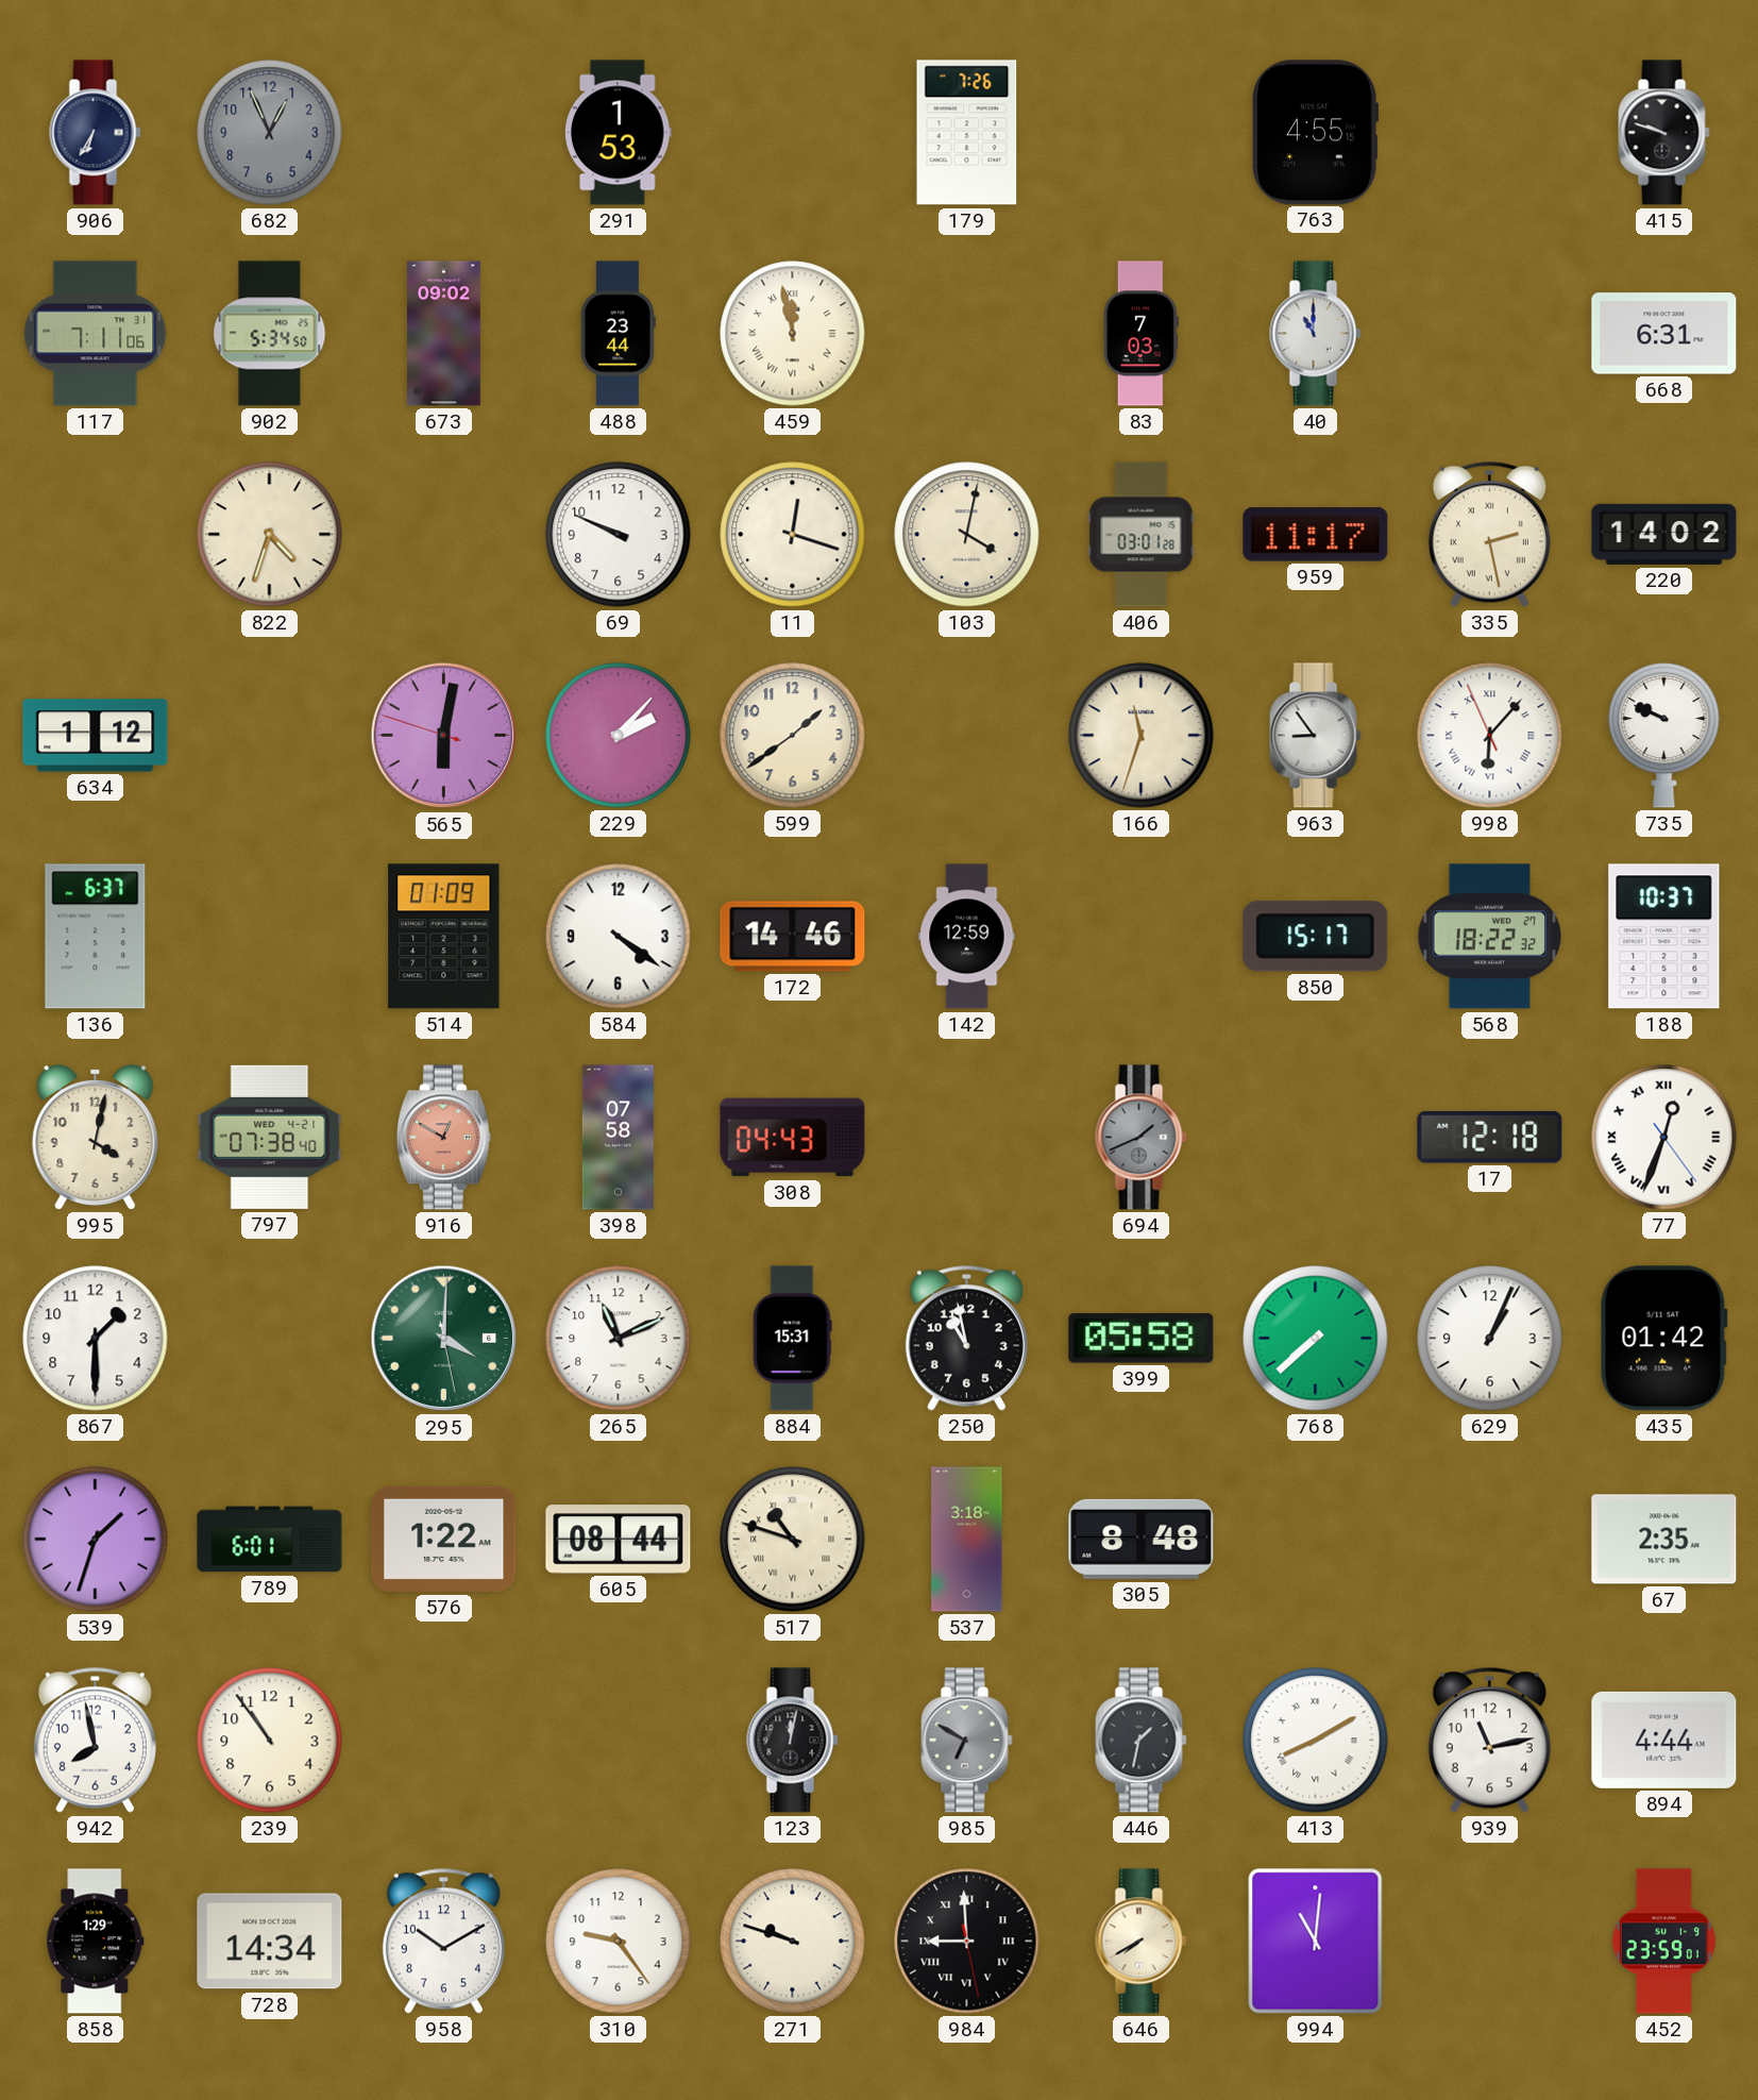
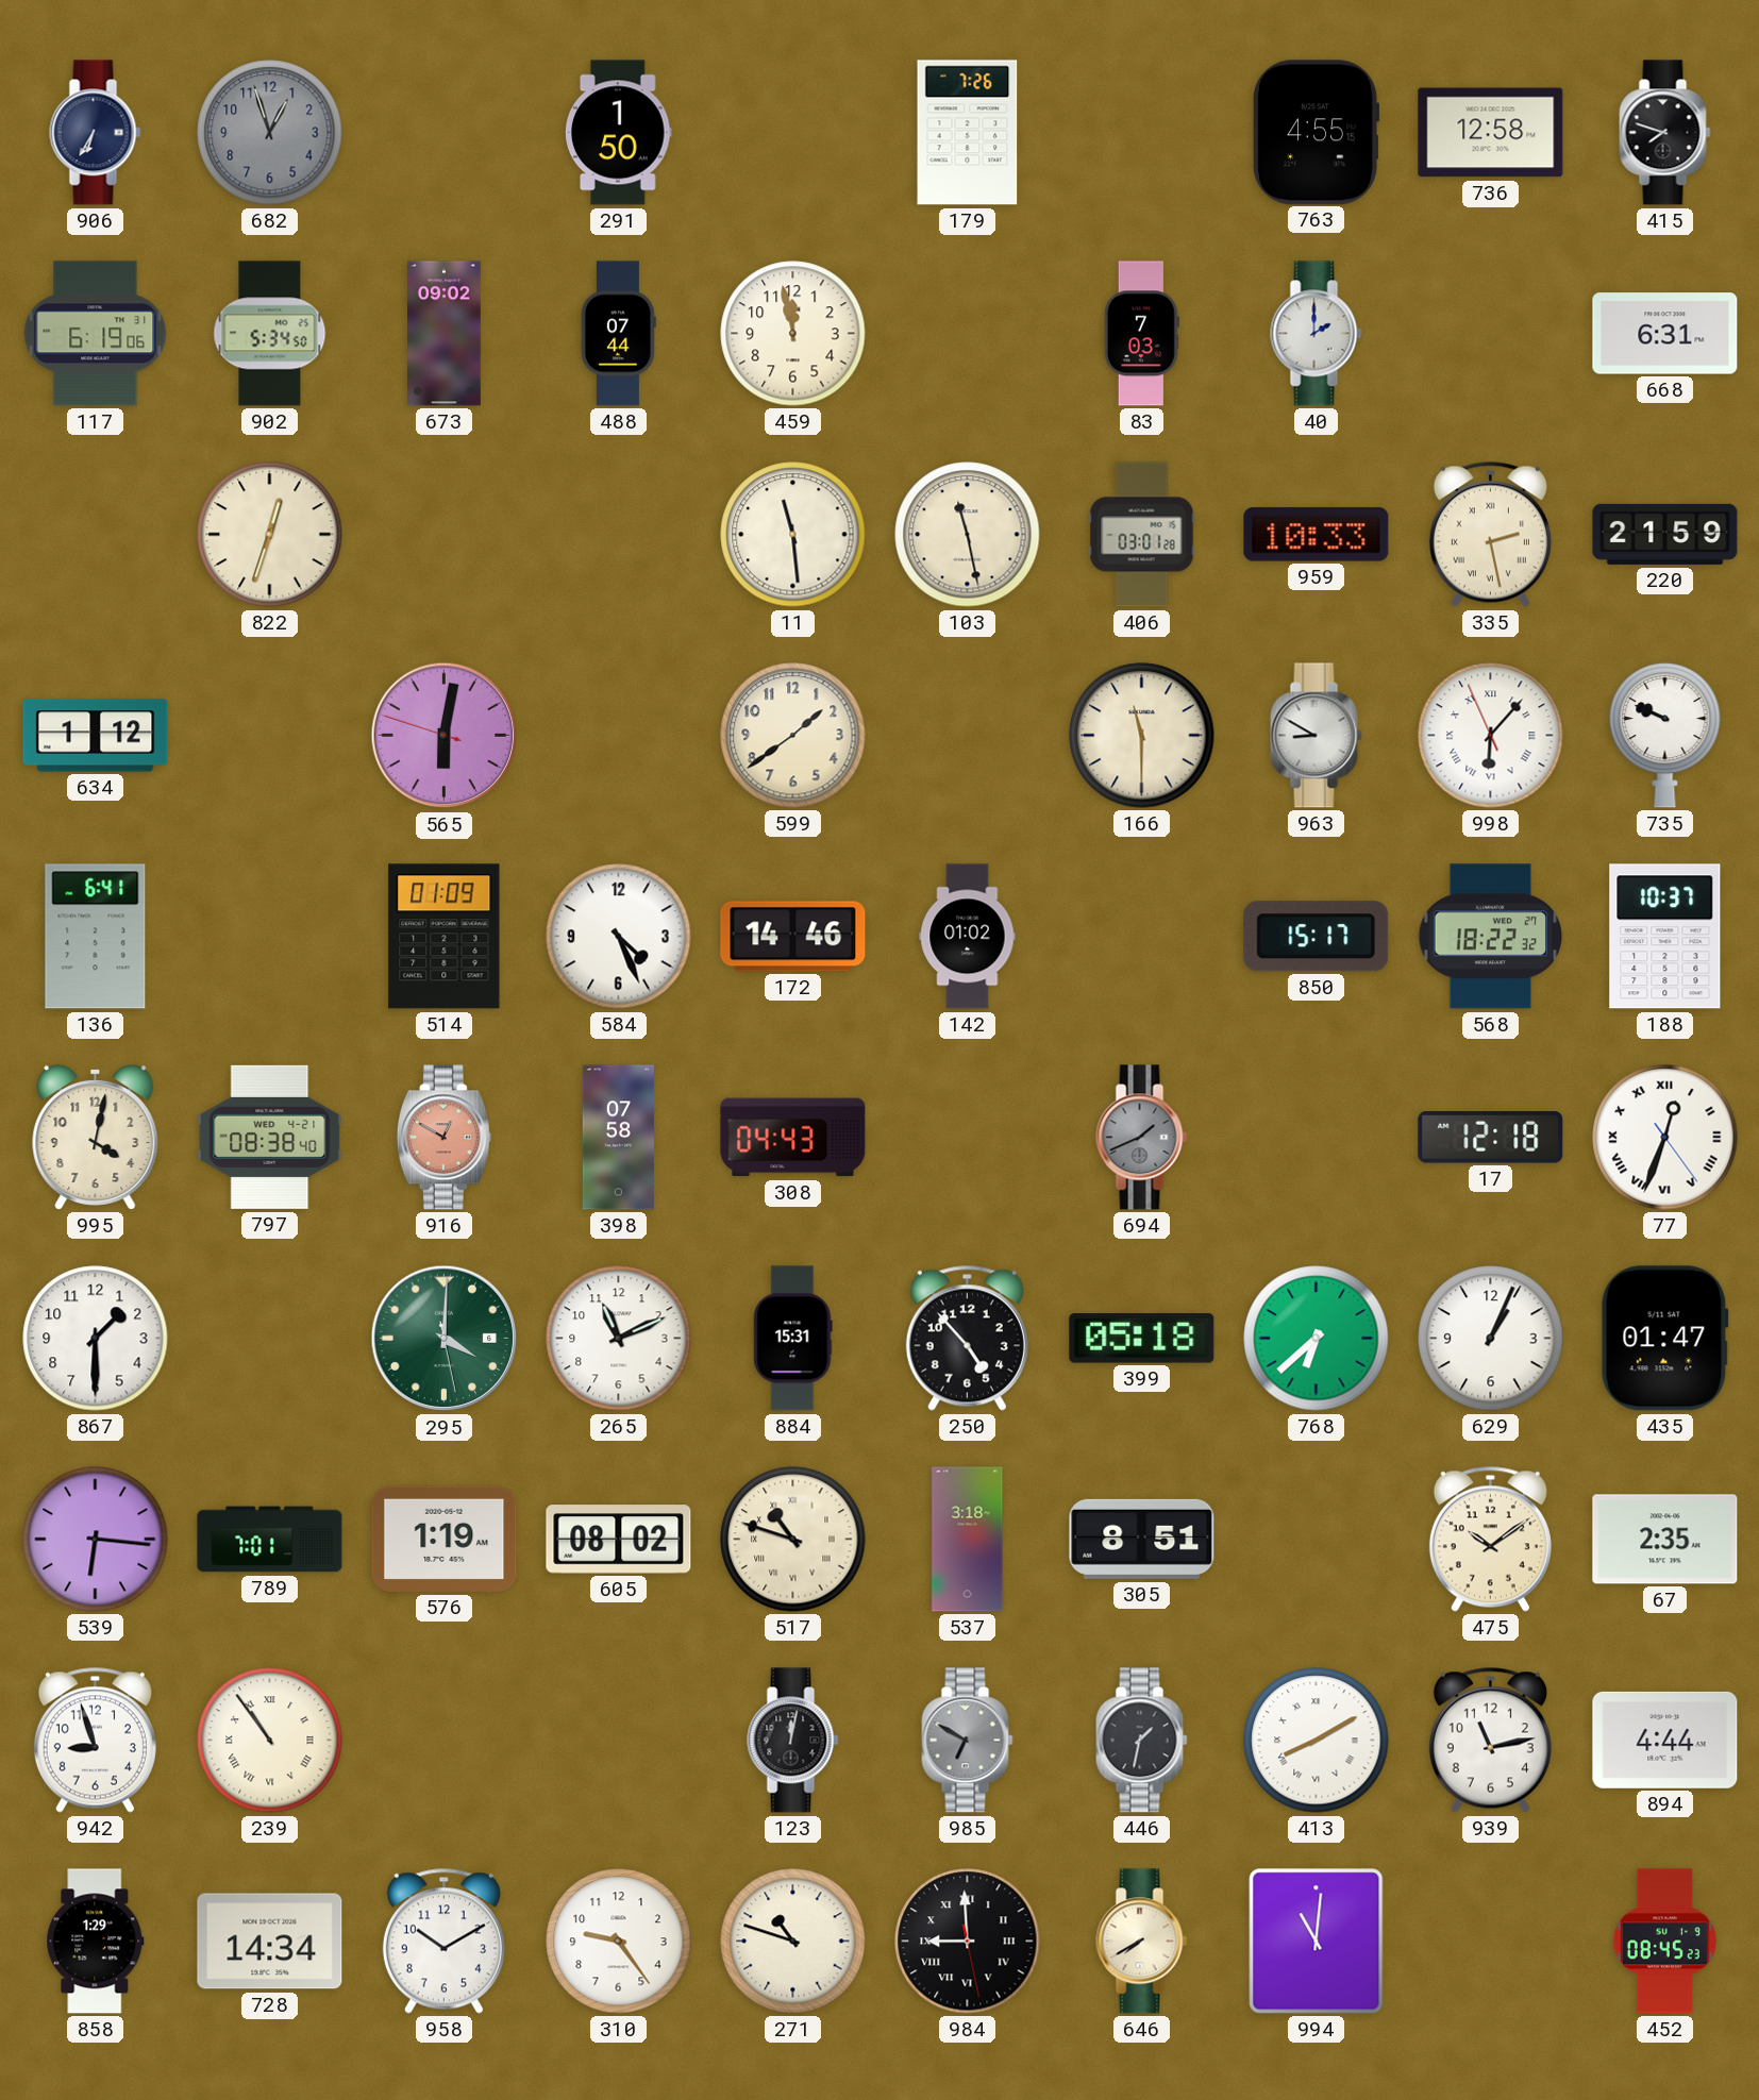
682: 12:56 -> 12:57
291: 1:53 -> 1:50
736: none -> 12:58
415: 9:48 -> 7:48
117: 7:11 -> 6:19
488: 23:44 -> 07:44
459 numerals: Roman -> Arabic
40: 11:00 -> 2:00
822: 4:33 -> 12:33
69: 9:49 -> none
11: 12:18 -> 11:29
103: 4:02 -> 11:28
959: 11:17 -> 10:33
220: 14:02 -> 21:59
229: 2:07 -> none
166: 11:33 -> 11:30
963: 8:54 -> 8:50
136: 6:37 -> 6:41
584: 4:21 -> 4:26
142: 12:59 -> 01:02
797: 07:38 -> 08:38
250: 10:58 -> 4:53
399: 05:58 -> 05:18
768: 7:38 -> 6:38
435: 01:42 -> 01:47
539: 1:33 -> 6:16
789: 6:01 -> 7:01
576: 1:22 -> 1:19
605: 08:44 -> 08:02
305: 8:48 -> 8:51
475: none -> 10:09
942: 7:58 -> 8:57
239 numerals: Arabic -> Roman
271: 9:48 -> 10:48
452: 23:59 -> 08:45
